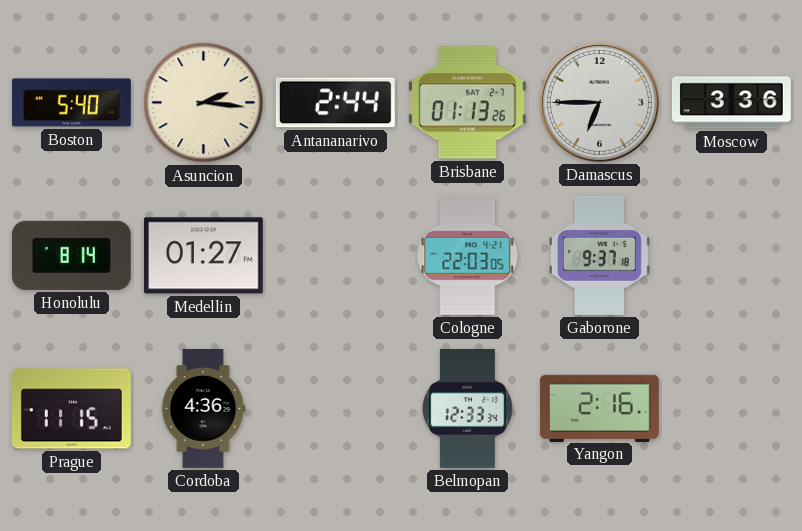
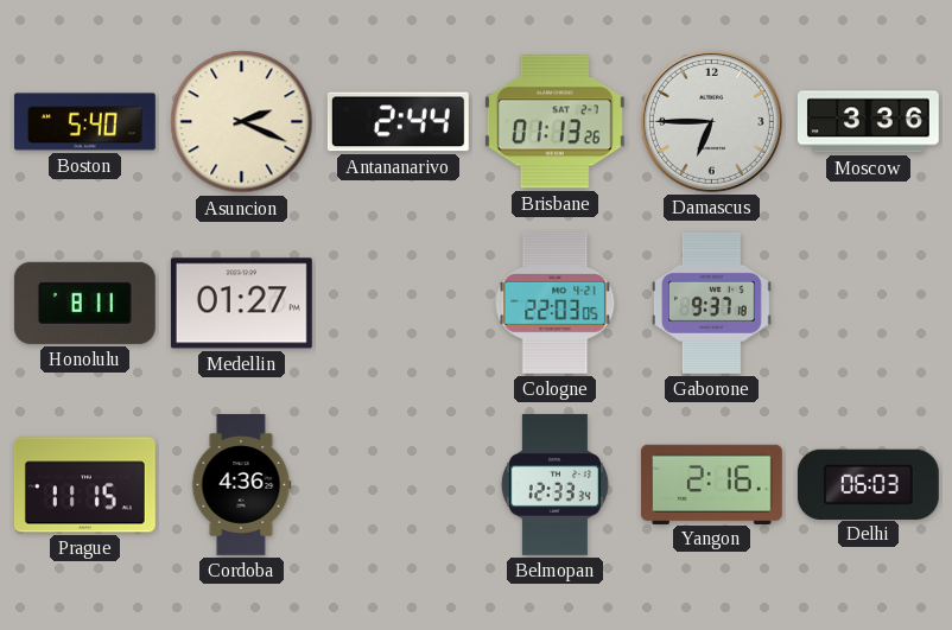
Asuncion: 2:16 -> 2:19
Honolulu: 8:14 -> 8:11
Delhi: none -> 06:03
